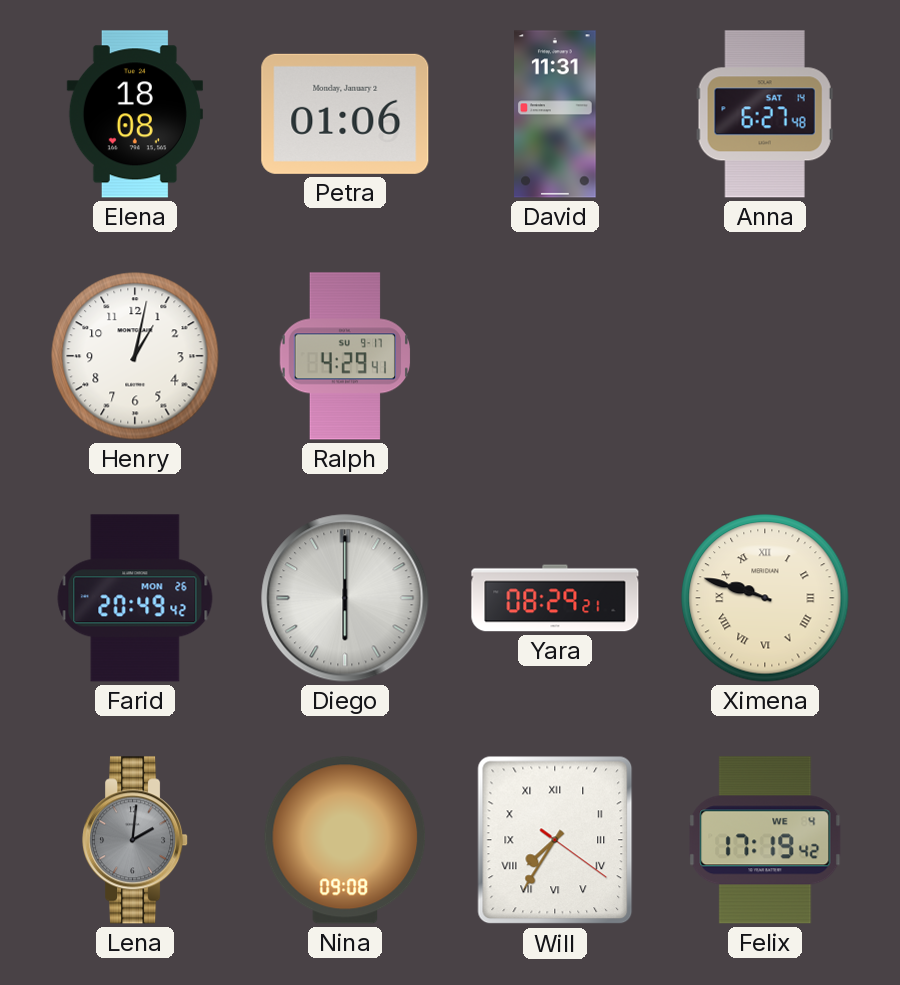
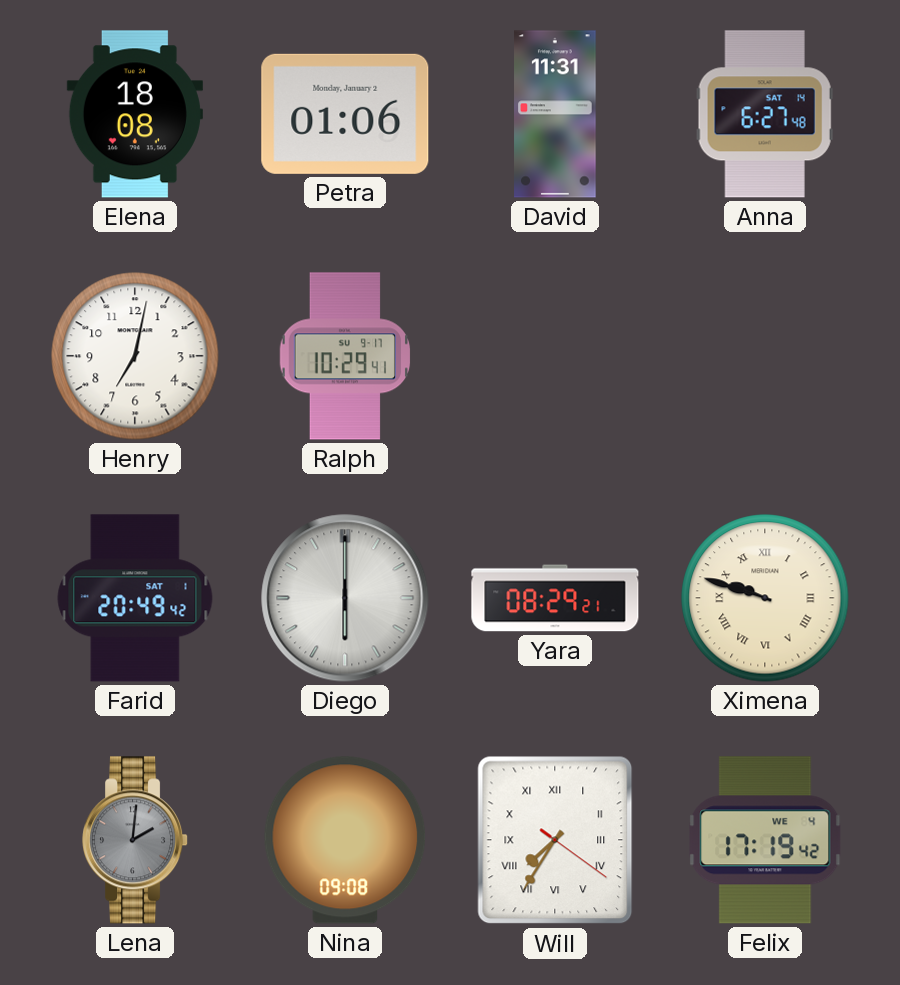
Henry: 1:02 -> 7:02
Ralph: 4:29 -> 10:29
Farid date: MON 26 -> SAT 1
